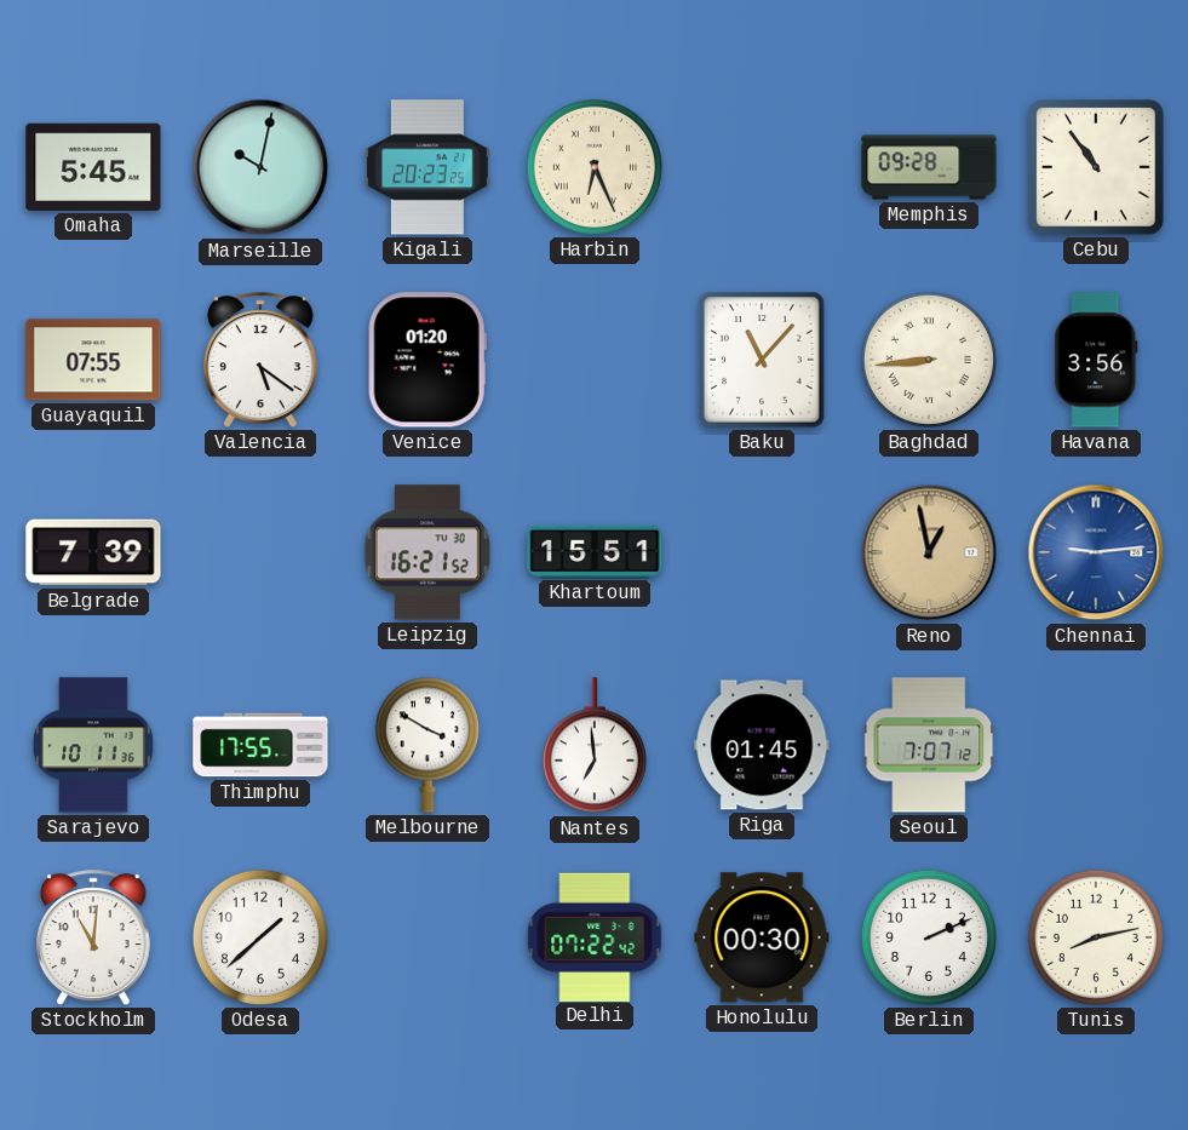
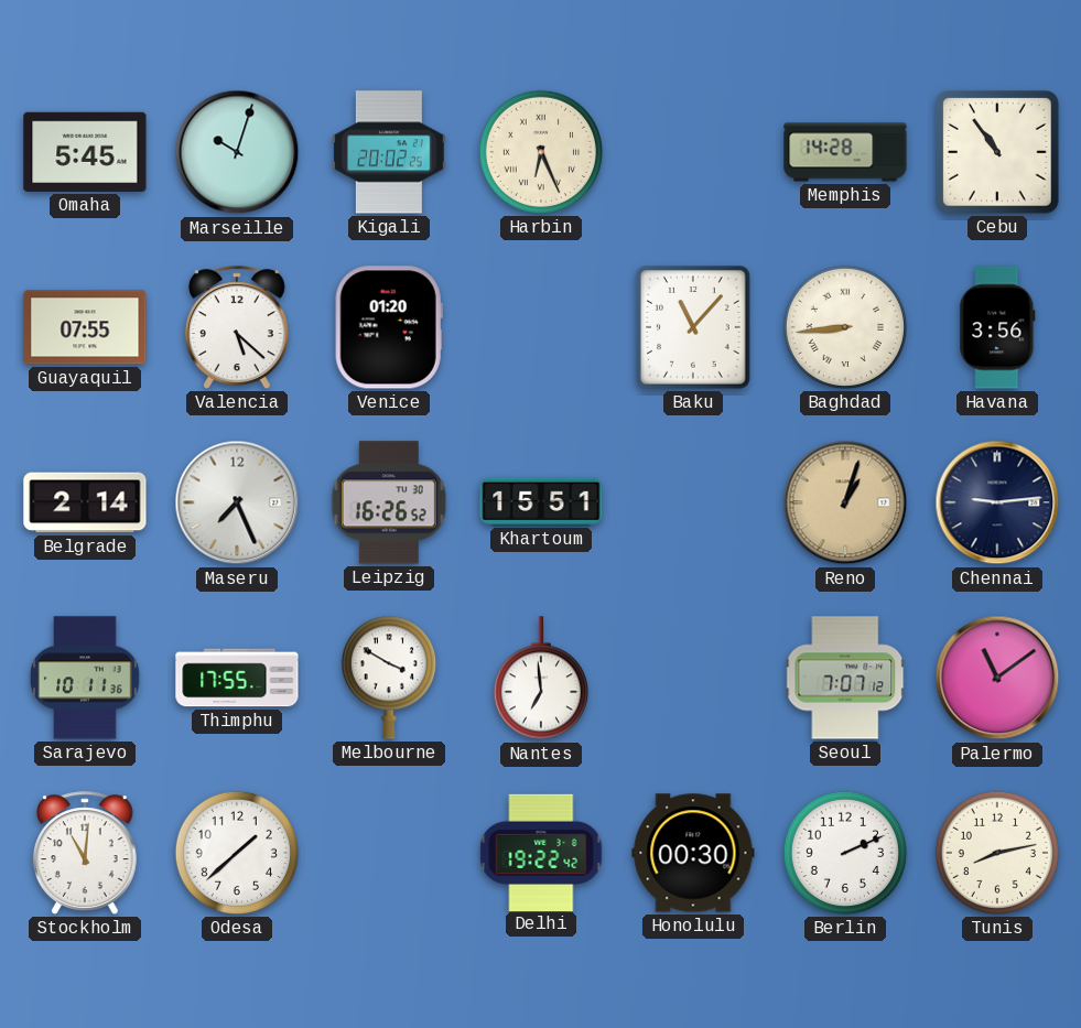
Marseille: 10:02 -> 10:03
Kigali: 20:23 -> 20:02
Memphis: 09:28 -> 14:28
Valencia: 5:21 -> 5:22
Belgrade: 7:39 -> 2:14
Maseru: none -> 7:26
Leipzig: 16:21 -> 16:26
Reno: 12:58 -> 1:03
Chennai dial: blue -> navy
Riga: 01:45 -> none
Palermo: none -> 11:09
Delhi: 07:22 -> 19:22
